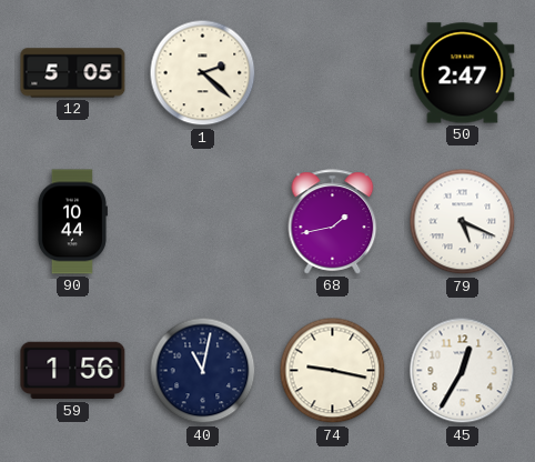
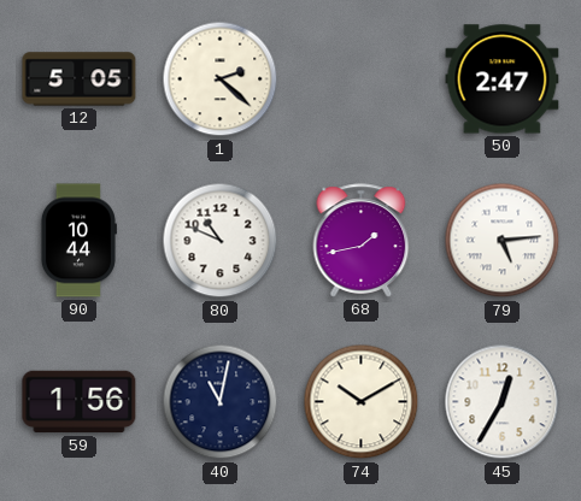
80: none -> 10:49
79: 5:19 -> 5:14
74: 9:17 -> 10:10
